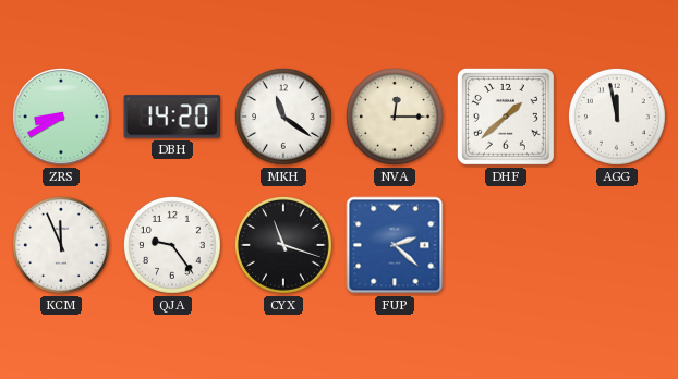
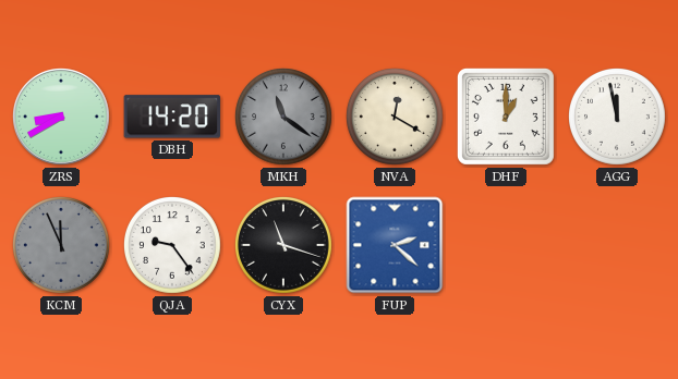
MKH dial: white -> grey
NVA: 12:15 -> 12:20
DHF: 1:38 -> 1:00
KCM dial: white -> grey
